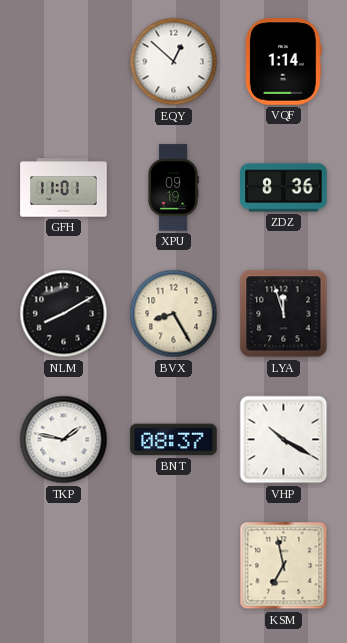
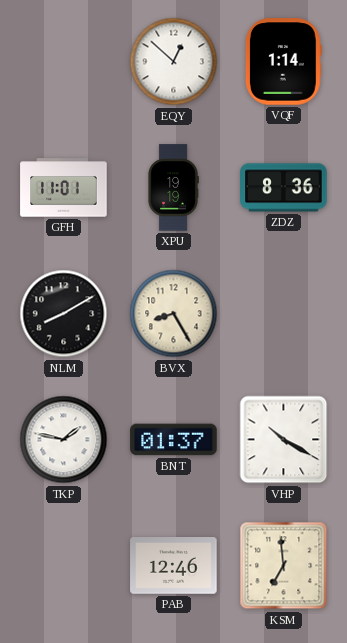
XPU: 09:19 -> 19:19
LYA: 11:57 -> none
BNT: 08:37 -> 01:37
PAB: none -> 12:46
KSM: 6:58 -> 6:59
